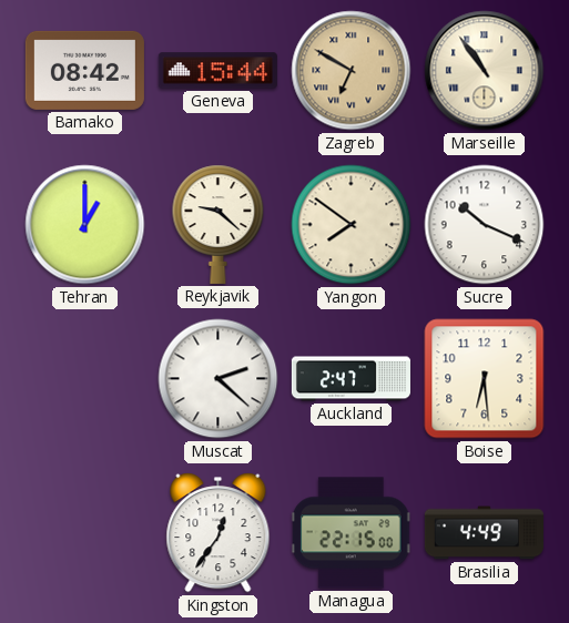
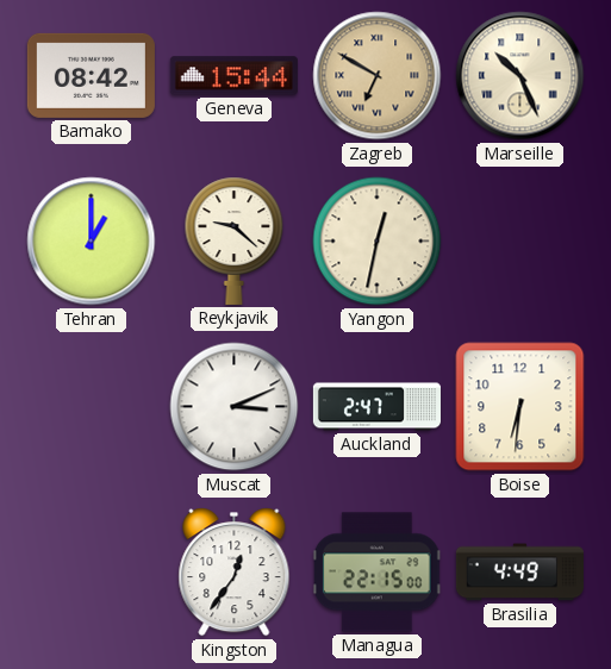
Marseille: 10:54 -> 10:26
Yangon: 7:51 -> 12:32
Sucre: 10:19 -> none
Muscat: 2:22 -> 3:11
Boise: 6:29 -> 6:31
